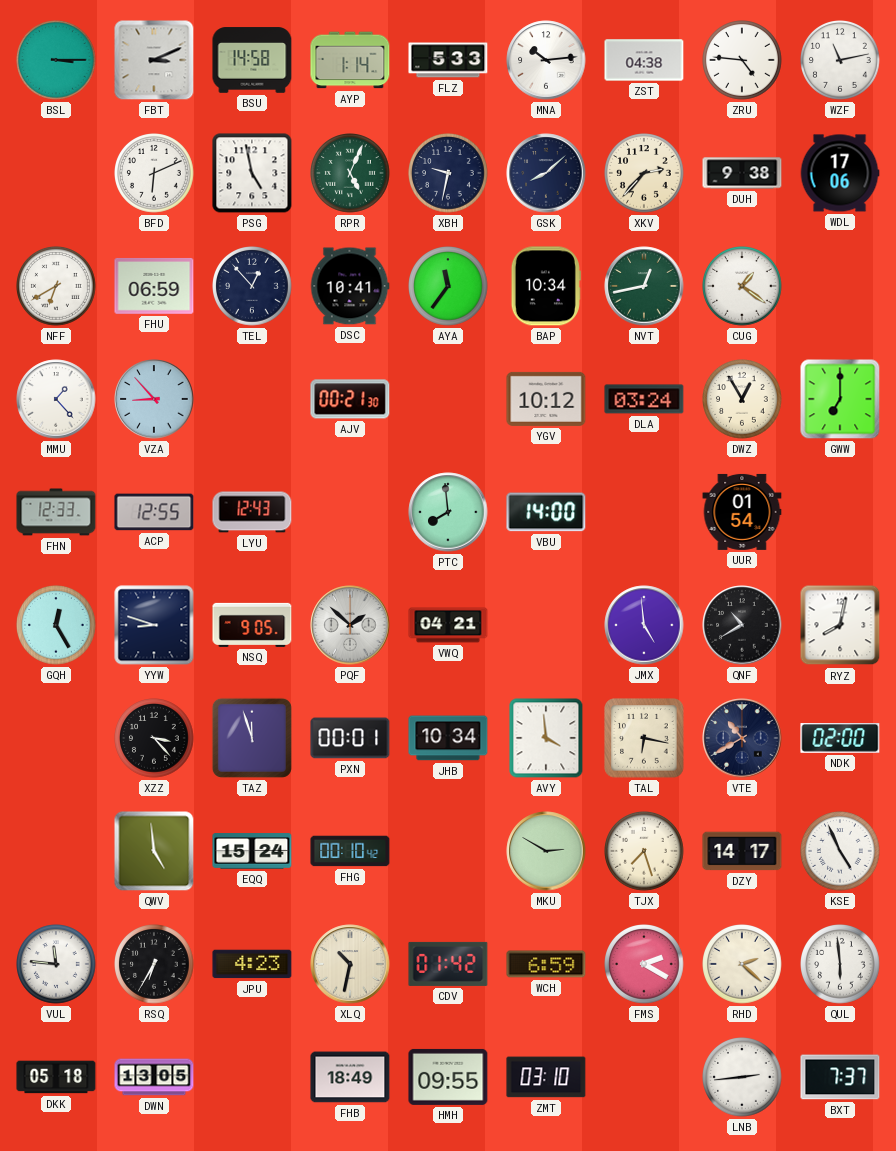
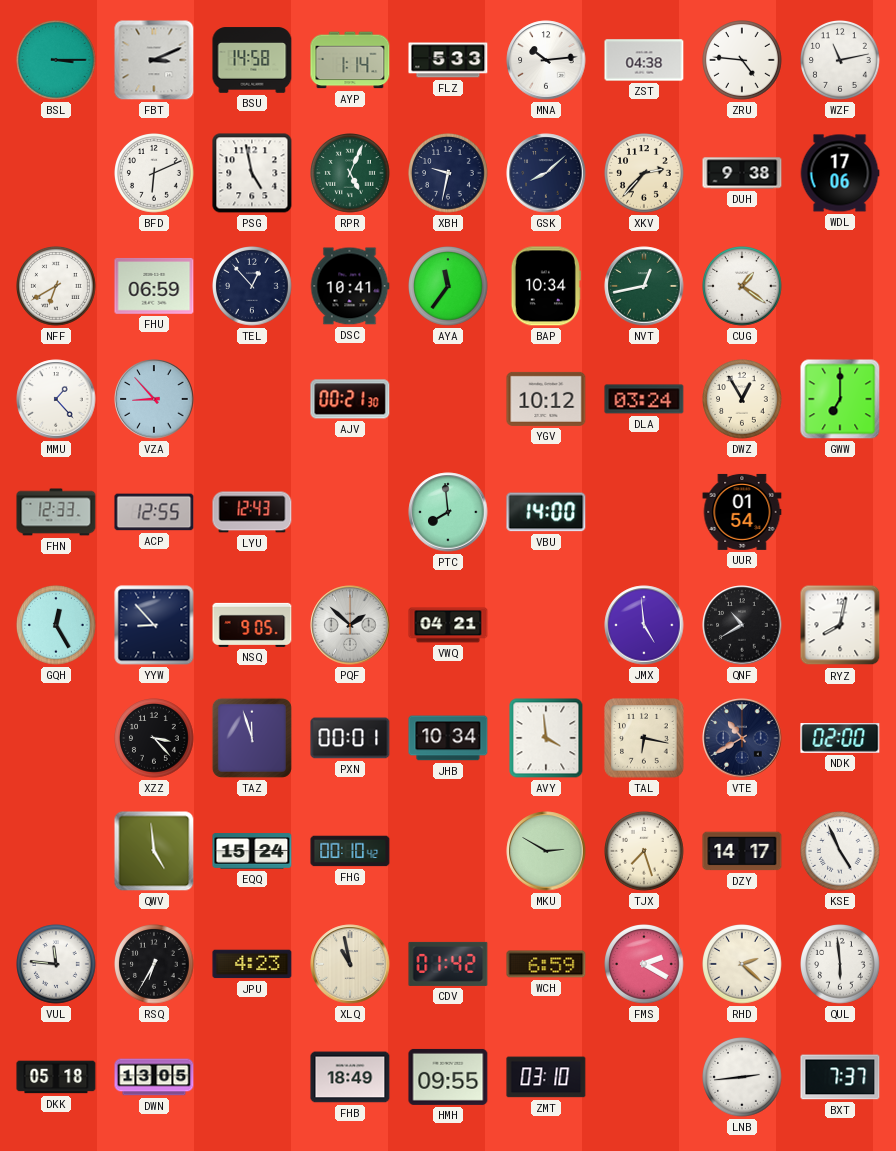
YYW: 8:48 -> 8:53
XLQ: 10:32 -> 10:58
